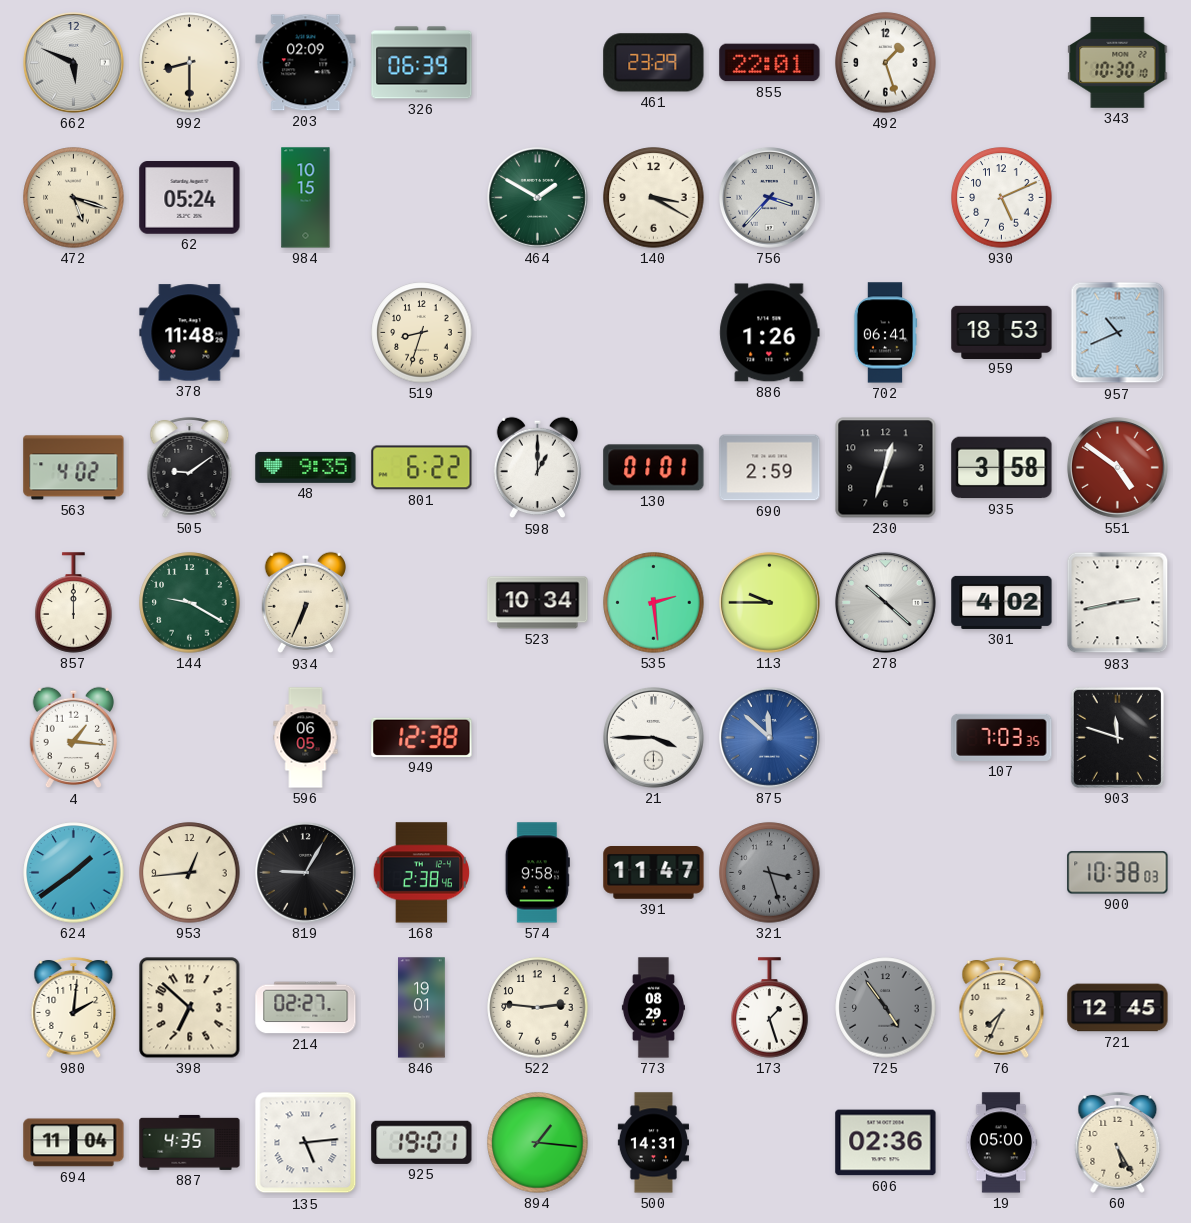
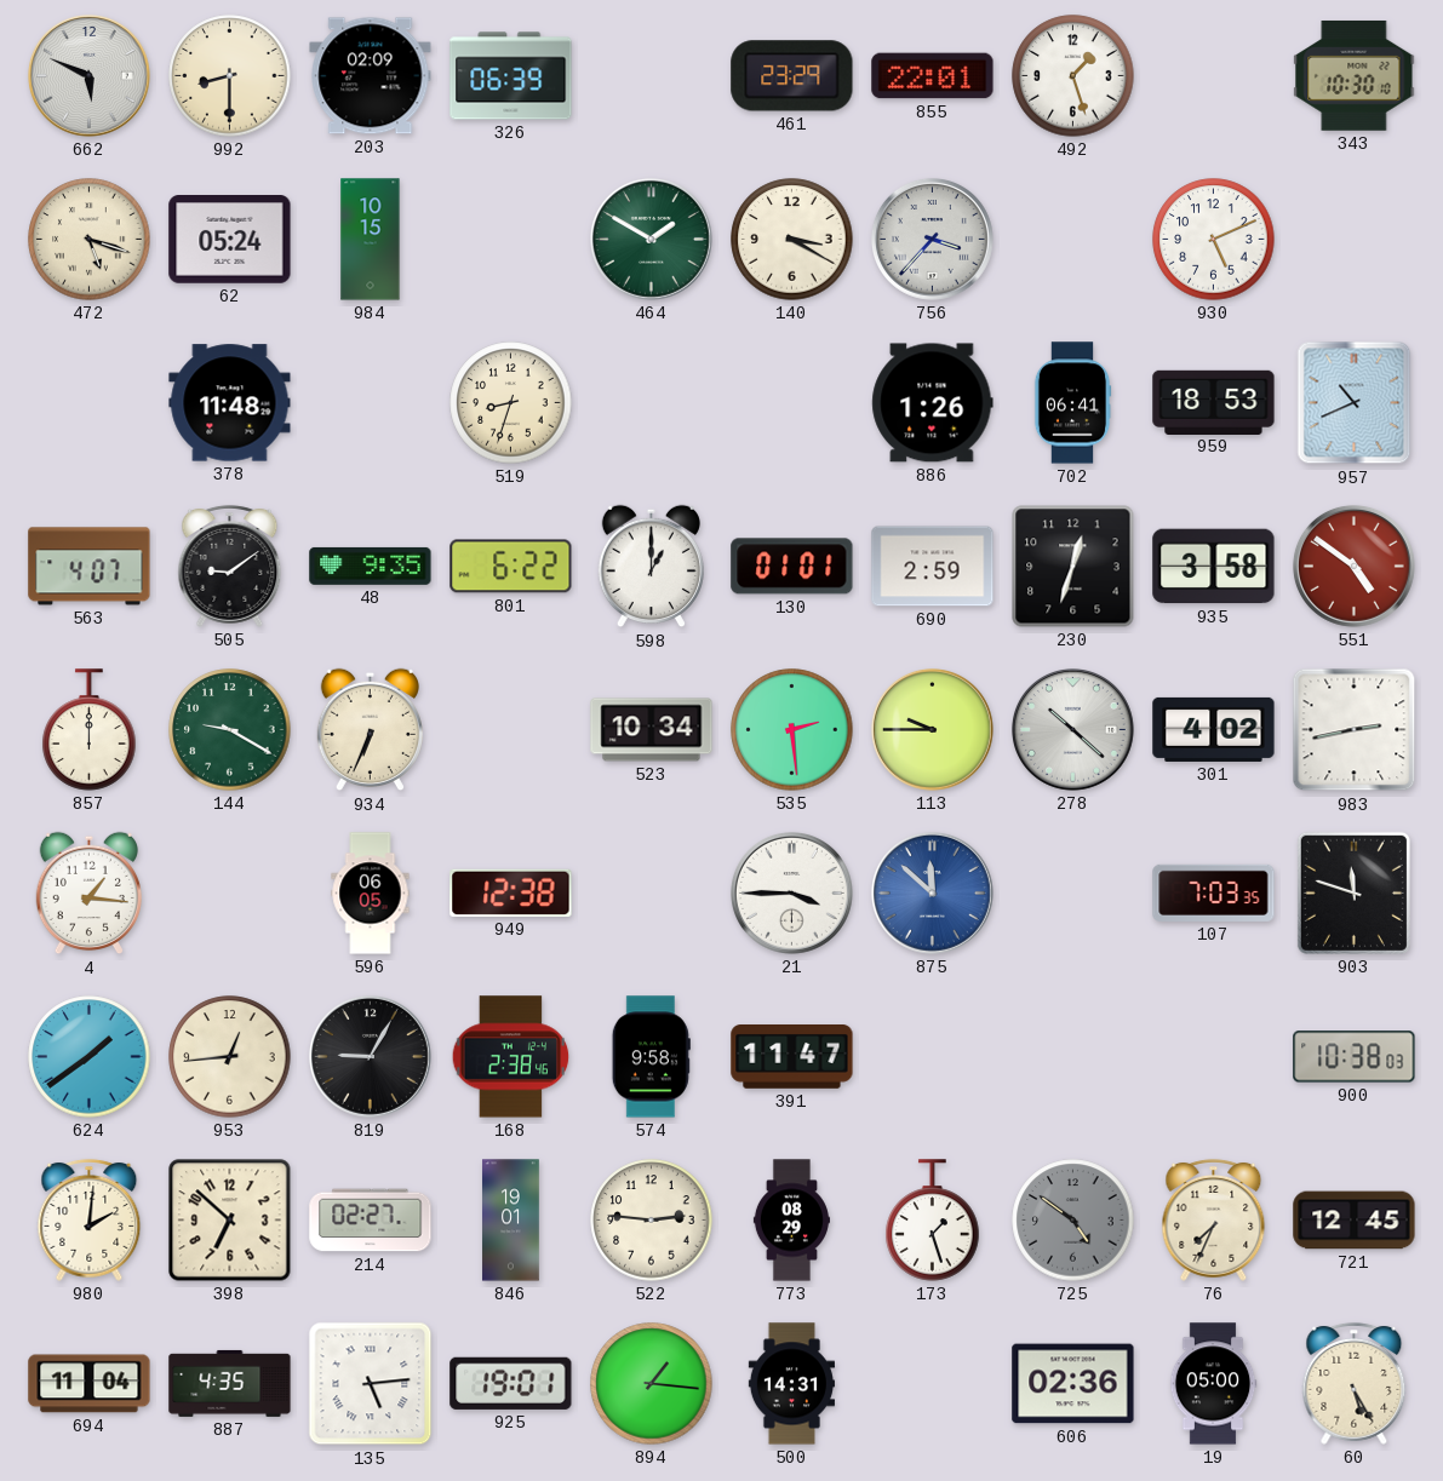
563: 4:02 -> 4:07
321: 3:27 -> none
725: 4:54 -> 4:51
